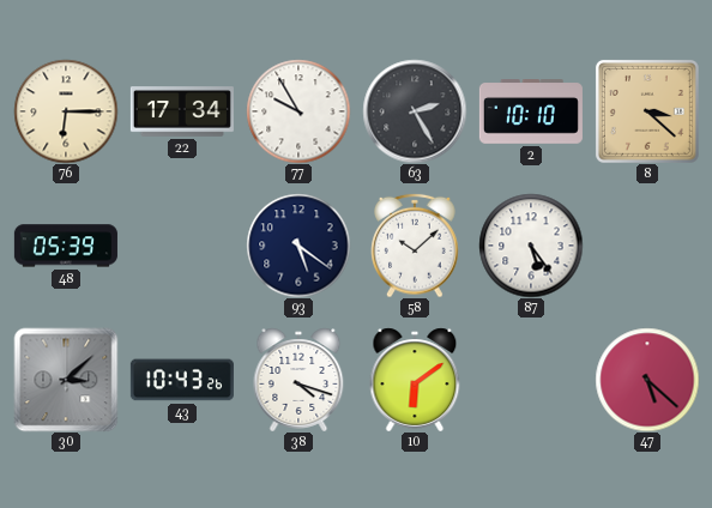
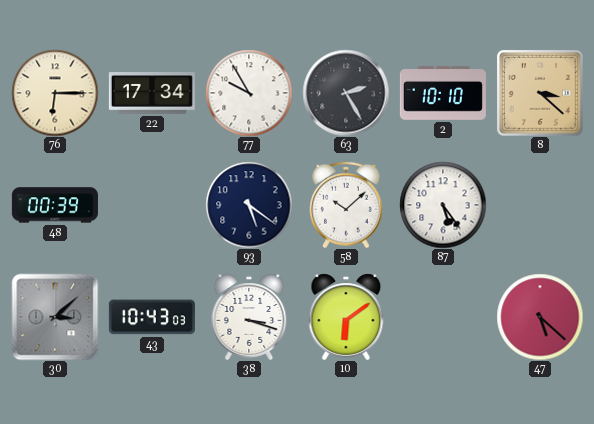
48: 05:39 -> 00:39
43: 10:43:26 -> 10:43:03
38: 4:18 -> 3:18
